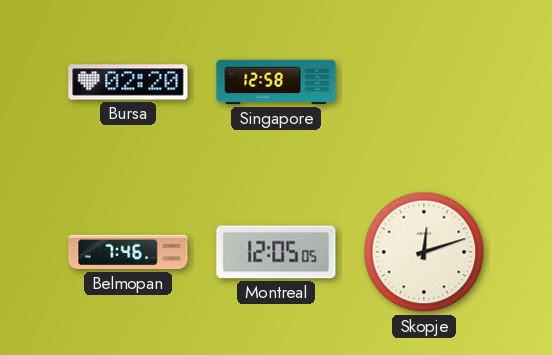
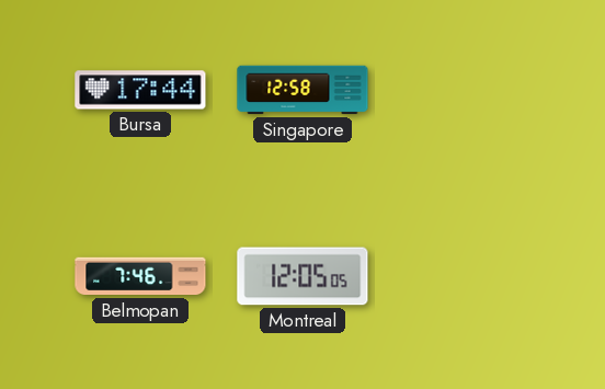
Bursa: 02:20 -> 17:44
Skopje: 12:12 -> none
